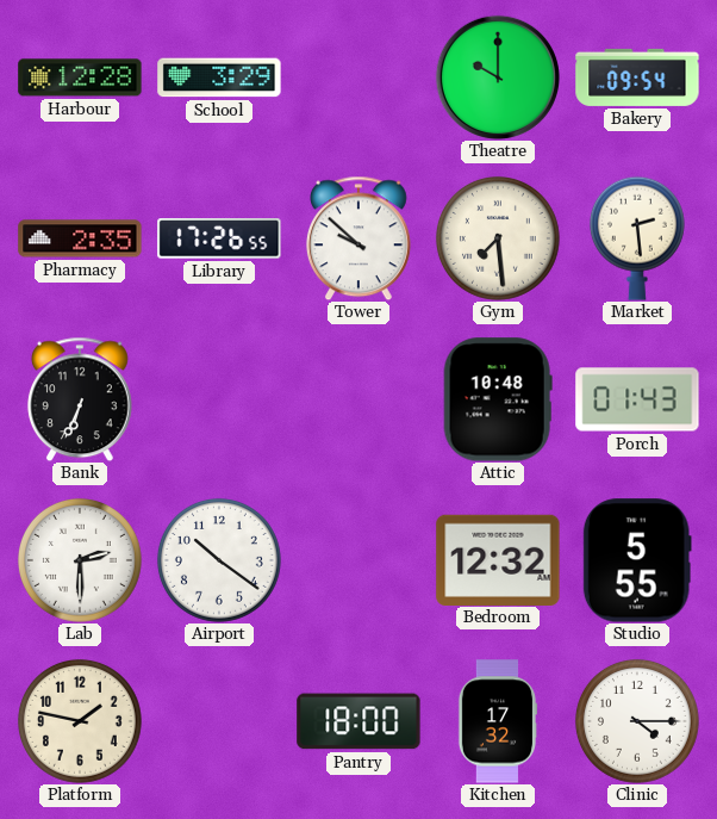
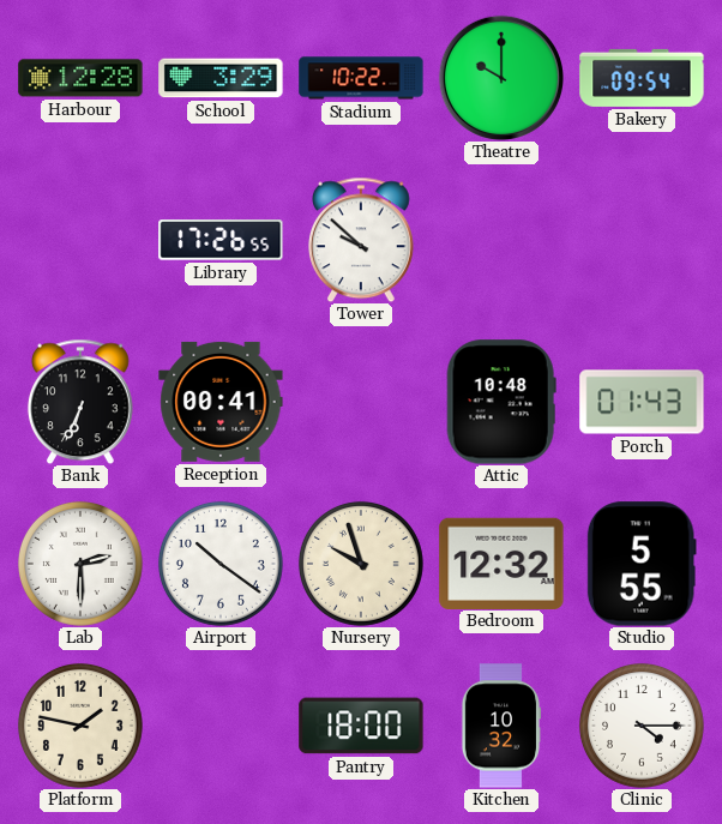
Stadium: none -> 10:22
Pharmacy: 2:35 -> none
Gym: 7:29 -> none
Market: 2:29 -> none
Reception: none -> 00:41
Nursery: none -> 9:57
Kitchen: 17:32 -> 10:32
